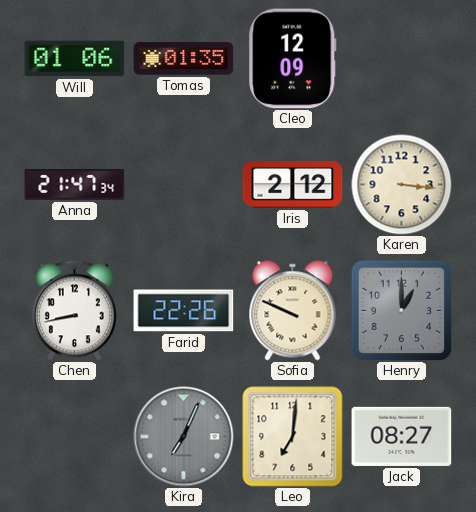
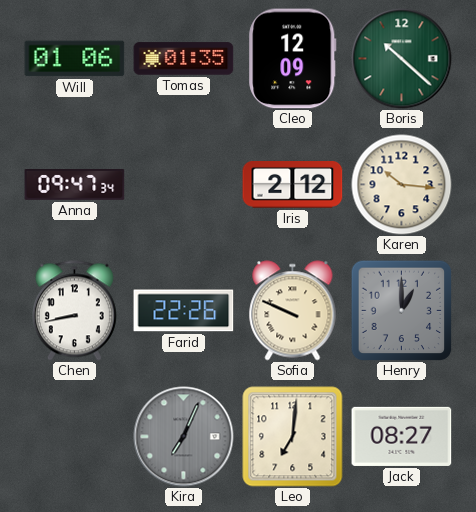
Boris: none -> 10:22
Anna: 21:47 -> 09:47
Karen: 3:16 -> 10:16
